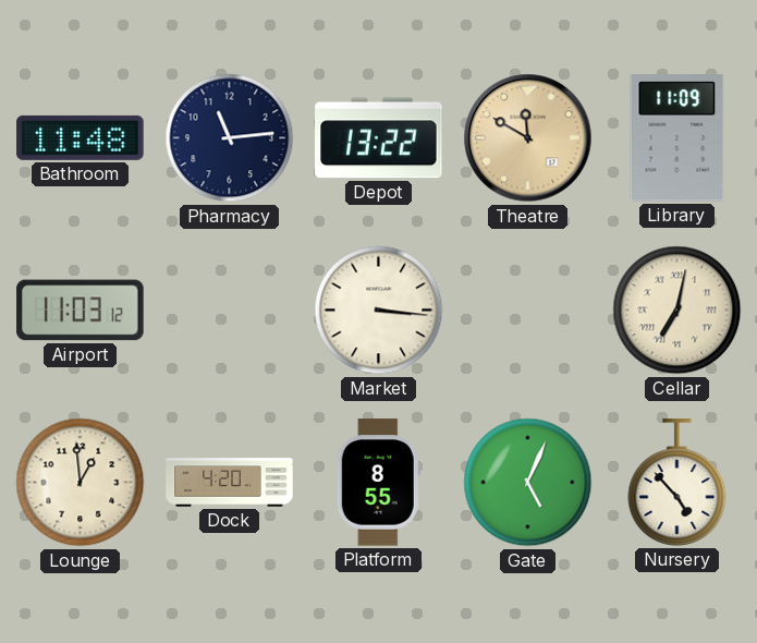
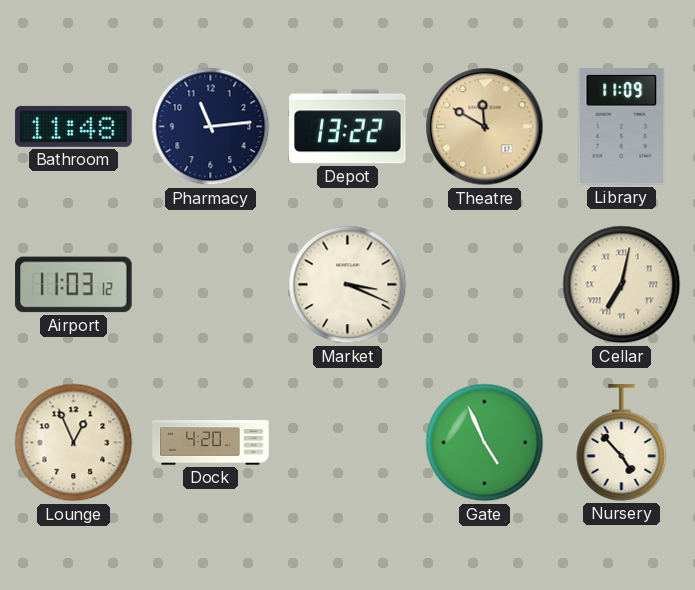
Market: 3:16 -> 3:19
Lounge: 12:59 -> 12:56
Platform: 8:55 -> none
Gate: 5:04 -> 4:56
